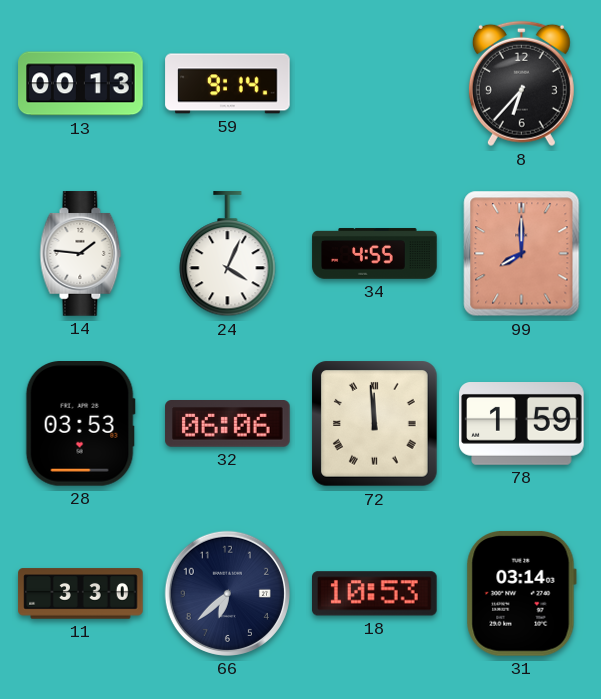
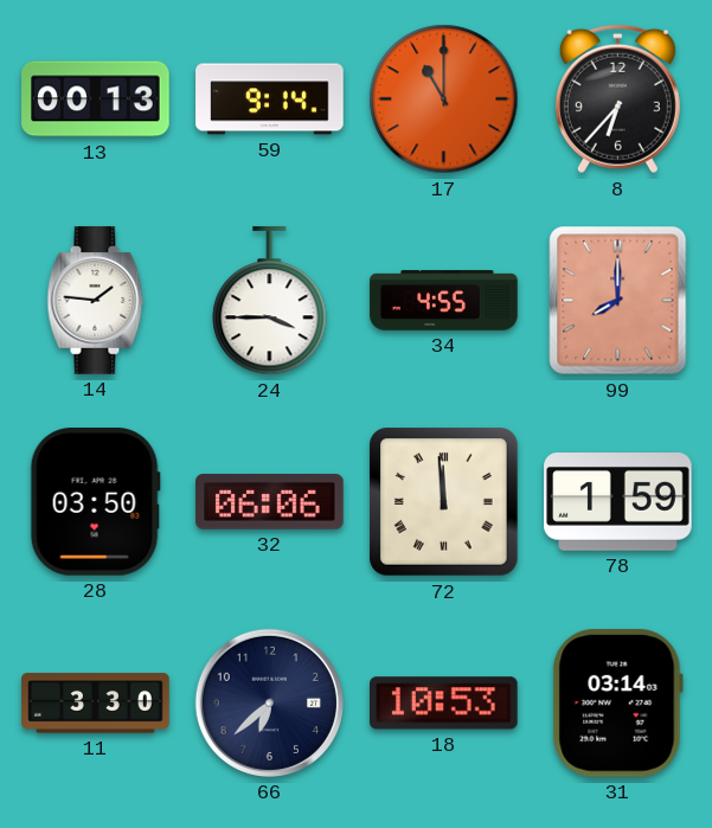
17: none -> 11:00
24: 4:04 -> 3:45
28: 03:53 -> 03:50
